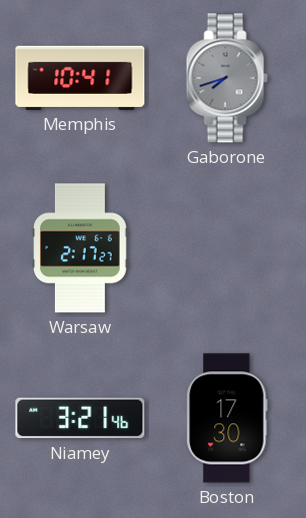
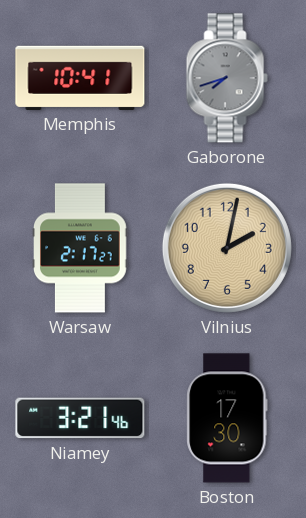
Vilnius: none -> 2:02
